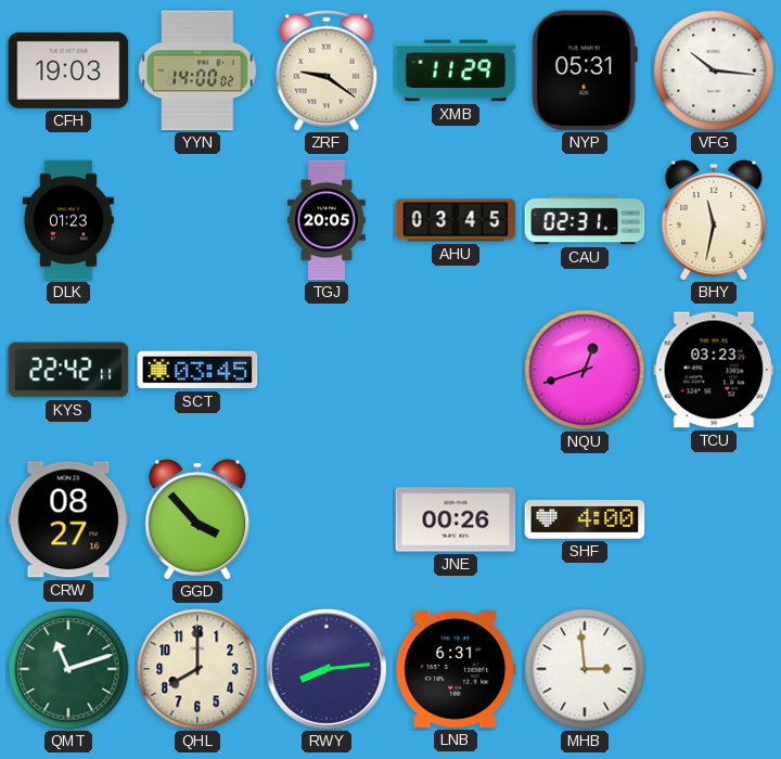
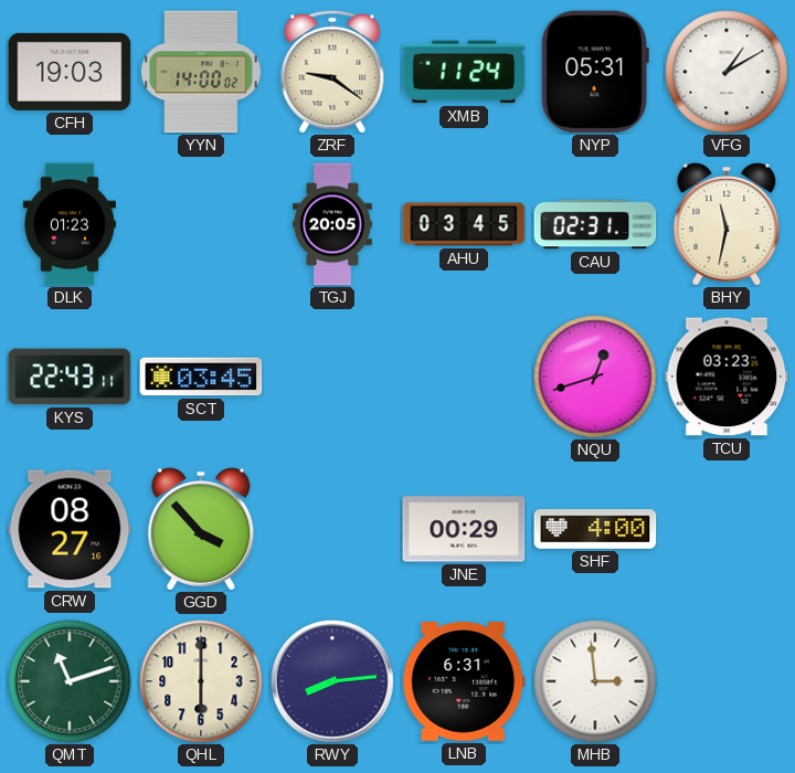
XMB: 11:29 -> 11:24
VFG: 10:16 -> 1:10
KYS: 22:42 -> 22:43
JNE: 00:26 -> 00:29
QHL: 8:00 -> 6:00
